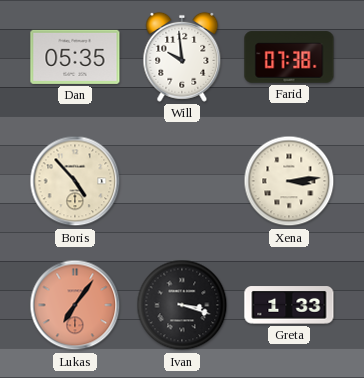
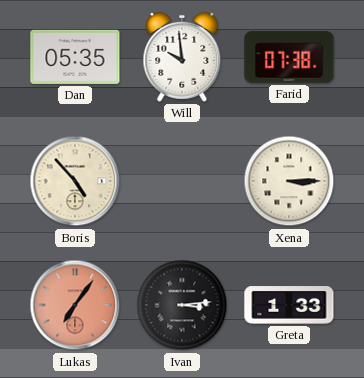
Xena: 3:14 -> 3:15
Ivan: 3:18 -> 3:14
